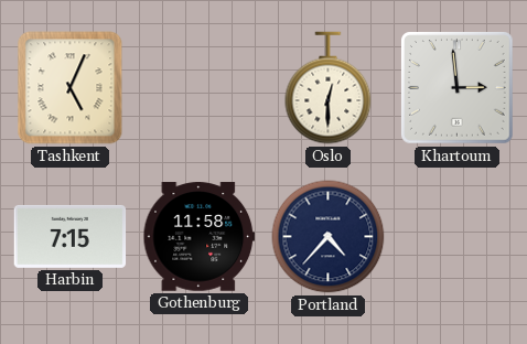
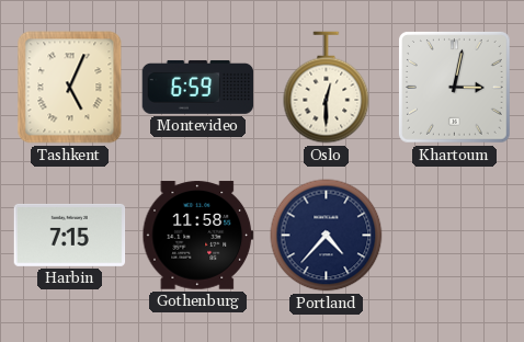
Montevideo: none -> 6:59
Khartoum: 2:59 -> 3:02
